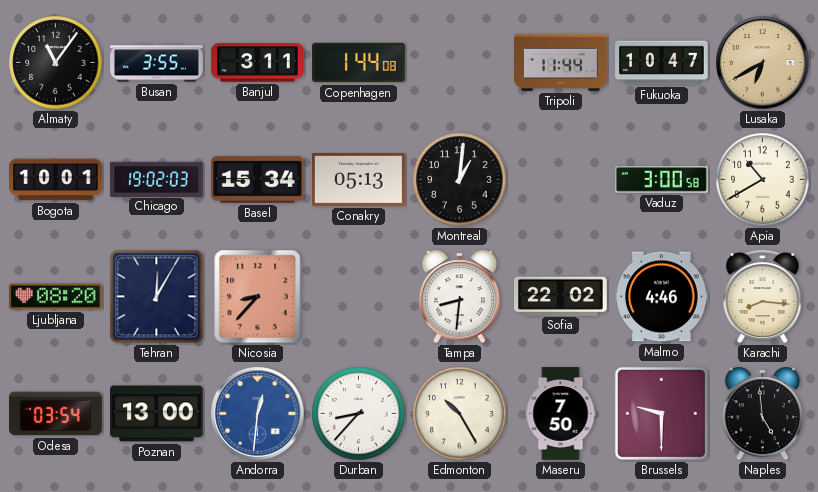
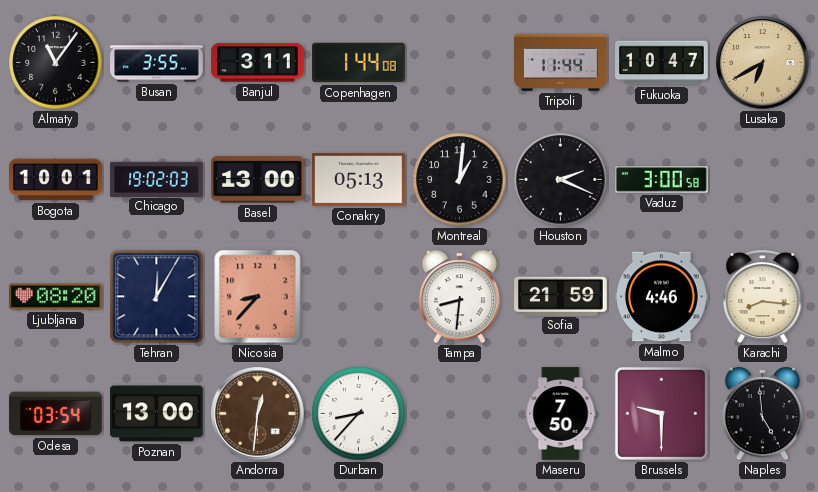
Basel: 15:34 -> 13:00
Houston: none -> 2:19
Apia: 10:40 -> none
Sofia: 22:02 -> 21:59
Andorra dial: blue -> brown
Edmonton: 10:25 -> none
